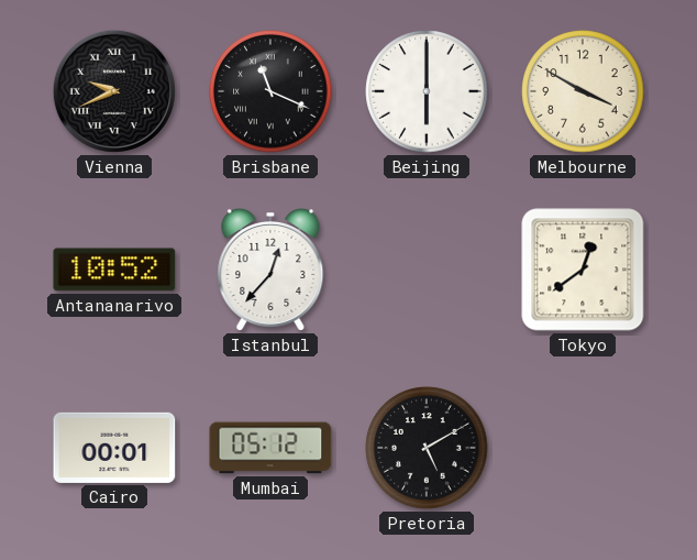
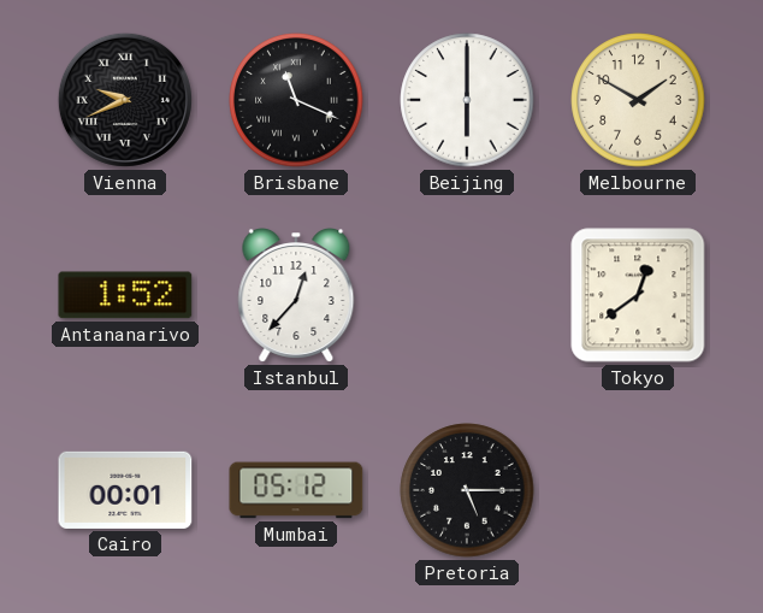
Melbourne: 3:50 -> 1:50
Antananarivo: 10:52 -> 1:52
Pretoria: 5:10 -> 5:15
